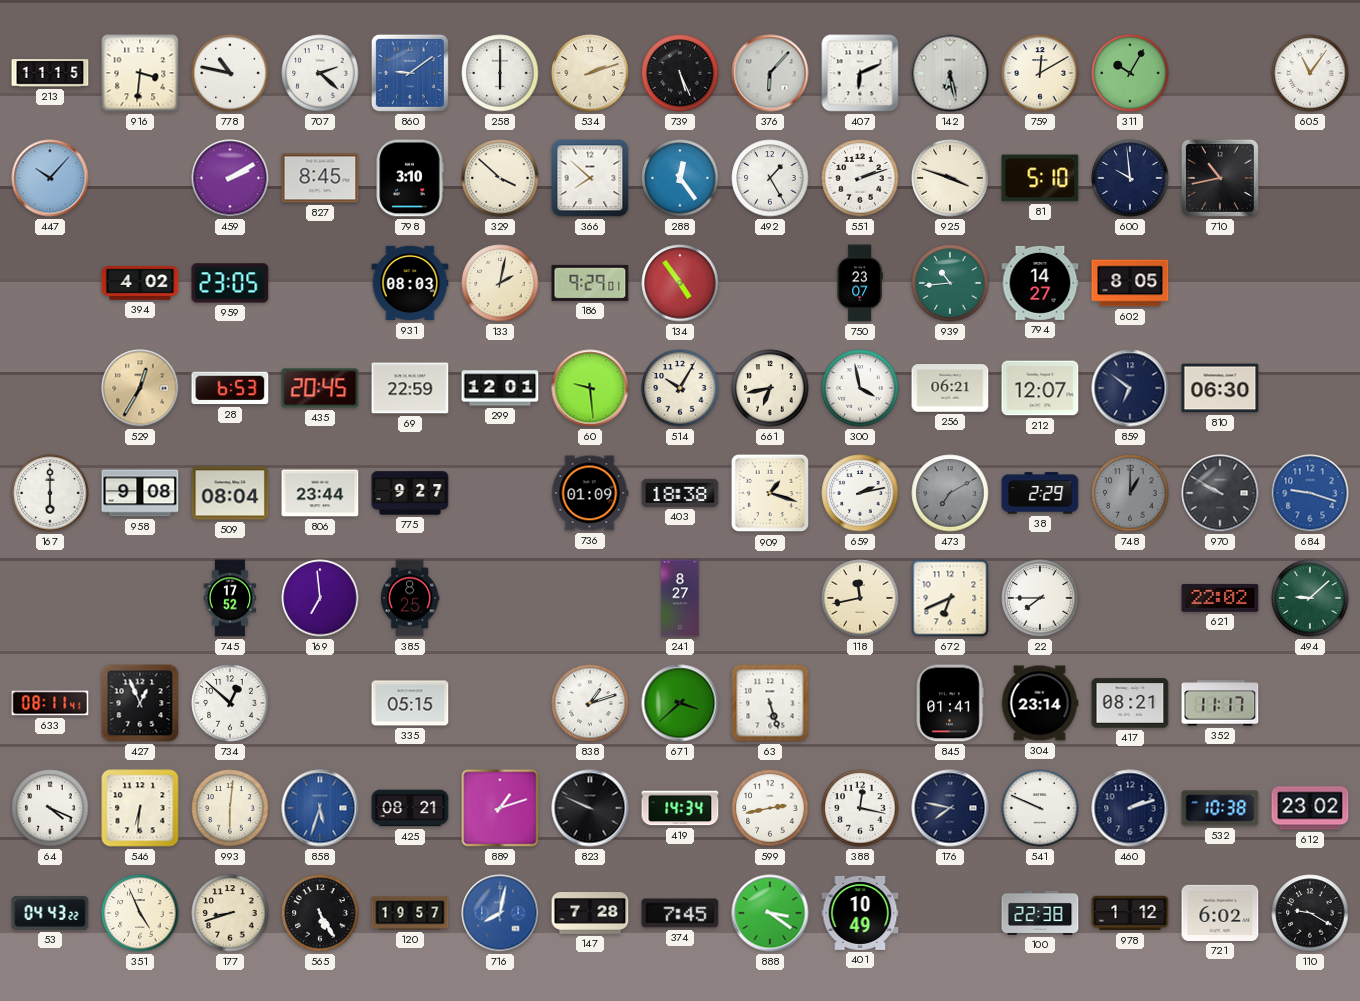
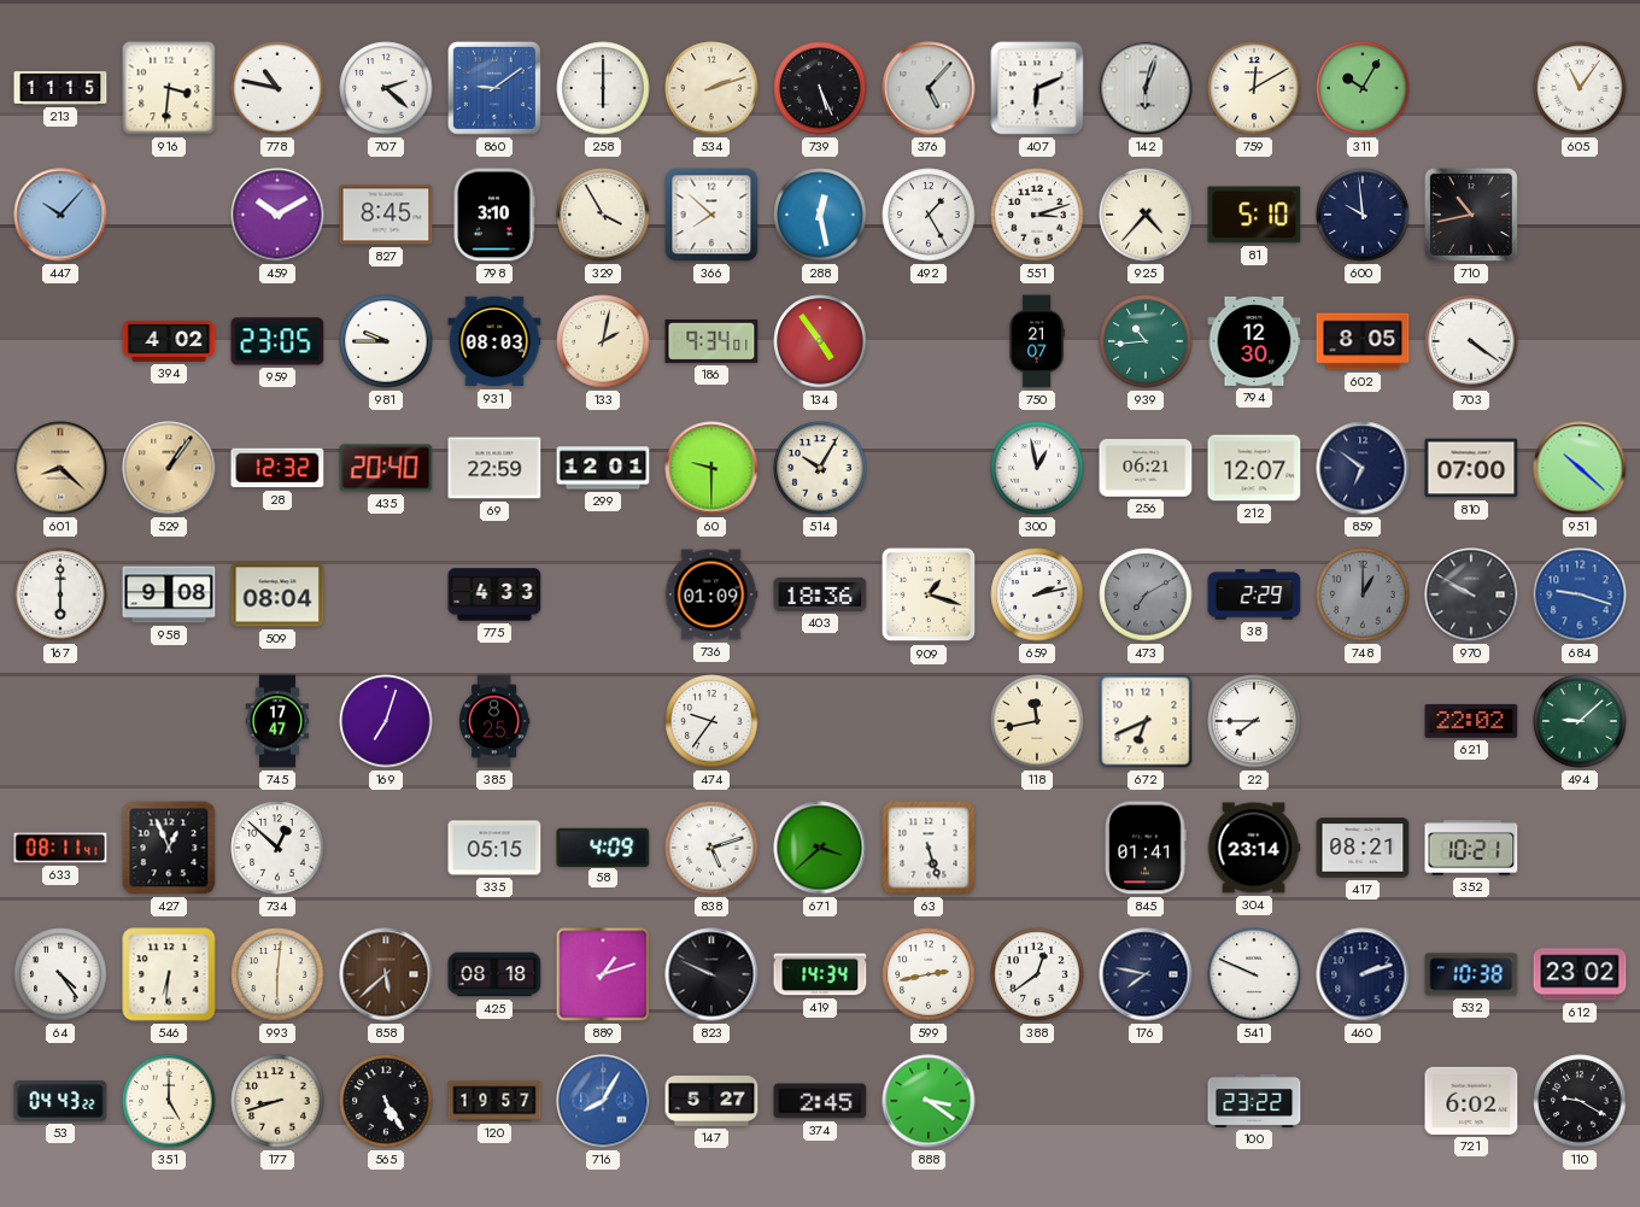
376: 6:07 -> 5:07
142: 6:28 -> 6:03
459: 2:10 -> 10:10
329: 3:52 -> 3:55
288: 12:24 -> 12:28
551: 2:12 -> 3:12
925: 3:48 -> 4:37
981: none -> 9:45
186: 9:29 -> 9:34
750: 23:07 -> 21:07
794: 14:27 -> 12:30
703: none -> 4:21
601: none -> 8:22
529: 12:35 -> 1:06
28: 6:53 -> 12:32
435: 20:45 -> 20:40
60: 9:29 -> 9:30
661: 6:43 -> none
300: 3:58 -> 12:58
810: 06:30 -> 07:00
951: none -> 10:22
806: 23:44 -> none
775: 9:27 -> 4:33
403: 18:38 -> 18:36
745: 17:52 -> 17:47
169: 6:59 -> 7:03
474: none -> 9:36
241: 8:27 -> none
58: none -> 4:09
838: 1:12 -> 5:12
352: 11:17 -> 10:21
64: 4:19 -> 4:24
858: 5:33 -> 5:38
858 dial: blue -> brown
425: 08:21 -> 08:18
388: 12:17 -> 12:39
351: 4:56 -> 5:00
716: 8:02 -> 8:05
147: 7:28 -> 5:27
374: 7:45 -> 2:45
401: 10:49 -> none
100: 22:38 -> 23:22
978: 1:12 -> none
